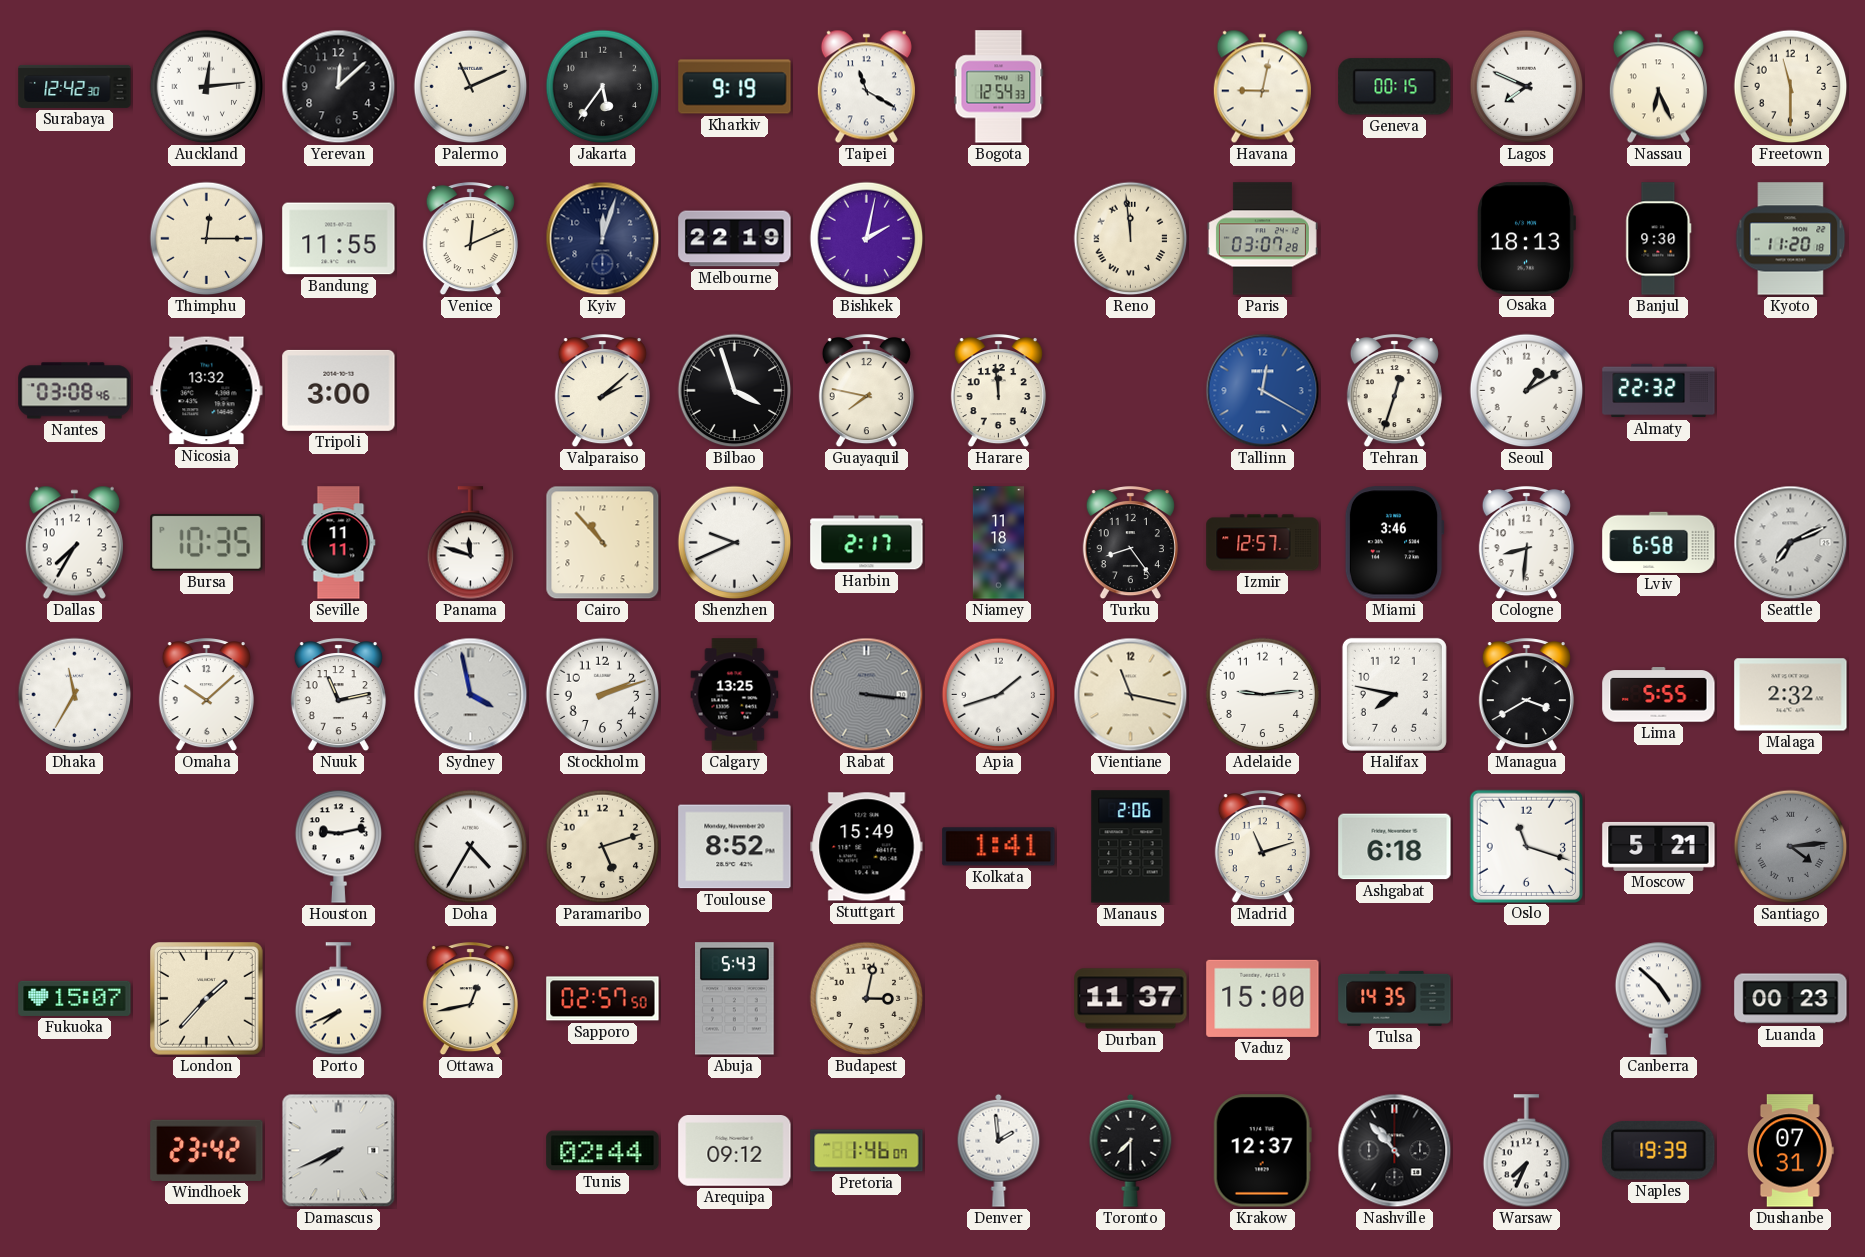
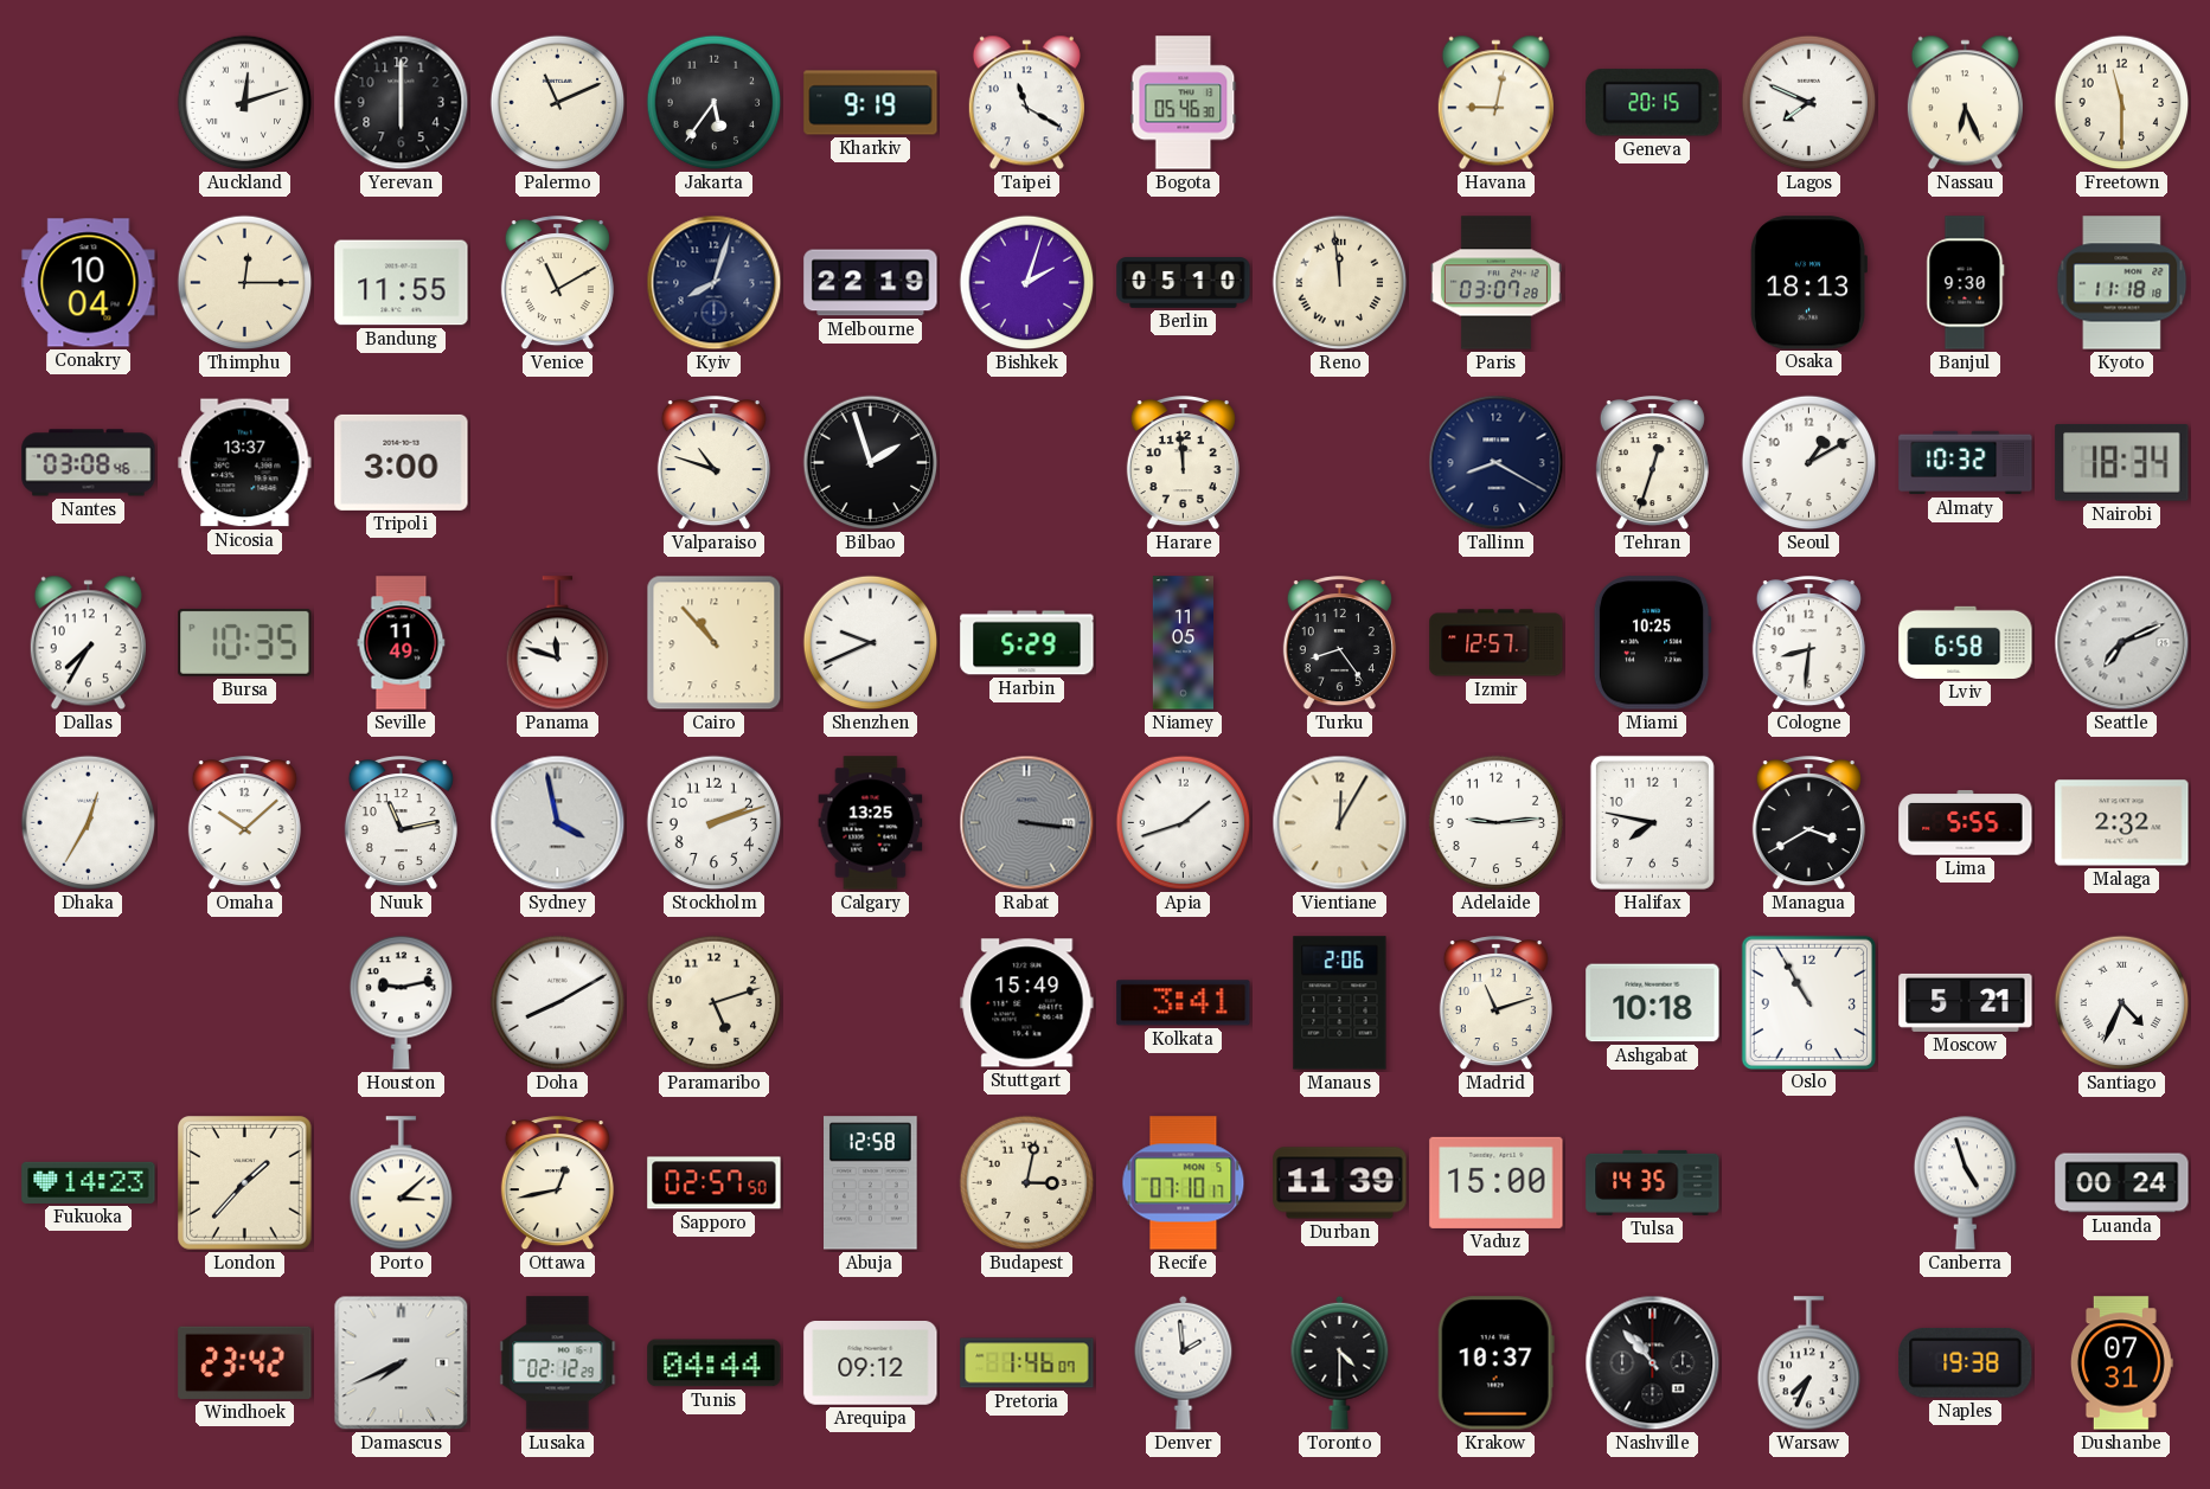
Surabaya: 12:42 -> none
Auckland: 12:14 -> 12:12
Yerevan: 12:08 -> 6:00
Bogota: 12:54 -> 05:46
Geneva: 00:15 -> 20:15
Conakry: none -> 10:04
Venice: 12:11 -> 11:10
Kyiv: 12:03 -> 8:03
Bishkek: 2:02 -> 2:03
Berlin: none -> 05:10
Kyoto: 11:20 -> 11:18
Nicosia: 13:32 -> 13:37
Valparaiso: 2:08 -> 10:48
Bilbao: 3:57 -> 1:57
Guayaquil: 7:47 -> none
Tallinn: 12:20 -> 8:20
Tallinn dial: blue -> navy
Almaty: 22:32 -> 10:32
Nairobi: none -> 18:34
Seville: 11:11 -> 11:49
Harbin: 2:17 -> 5:29
Niamey: 11:18 -> 11:05
Miami: 3:46 -> 10:25
Dhaka: 11:35 -> 12:35
Vientiane: 11:17 -> 12:05
Doha: 4:35 -> 8:10
Toulouse: 8:52 -> none
Kolkata: 1:41 -> 3:41
Ashgabat: 6:18 -> 10:18
Oslo: 11:18 -> 10:55
Santiago: 4:14 -> 4:34
Santiago dial: grey -> white
Fukuoka: 15:07 -> 14:23
Porto: 7:41 -> 3:08
Abuja: 5:43 -> 12:58
Recife: none -> 07:10
Durban: 11:37 -> 11:39
Canberra: 4:52 -> 4:57
Luanda: 00:23 -> 00:24
Lusaka: none -> 02:12
Tunis: 02:44 -> 04:44
Toronto: 7:30 -> 4:30
Krakow: 12:37 -> 10:37
Naples: 19:39 -> 19:38
